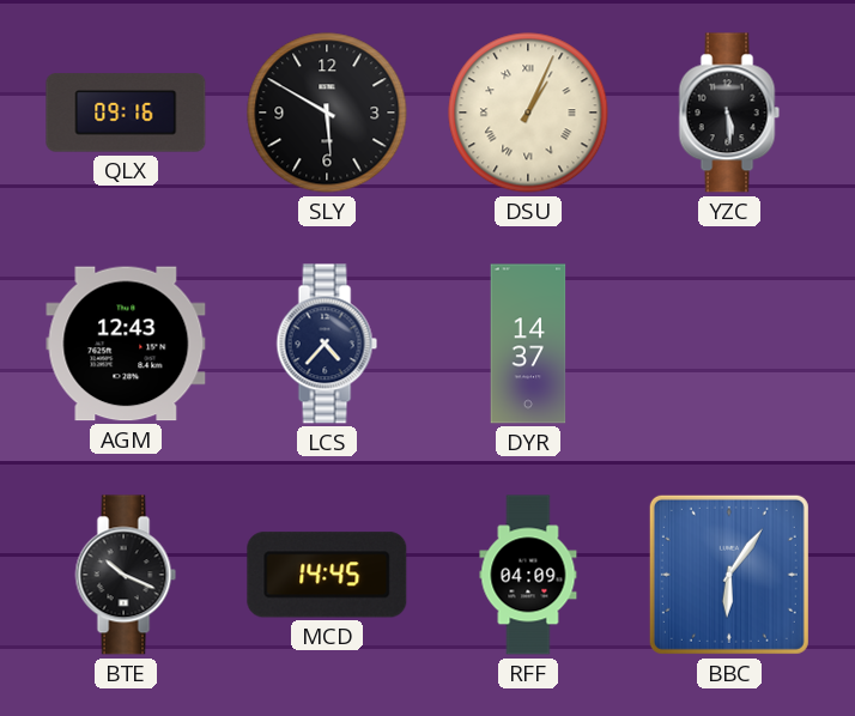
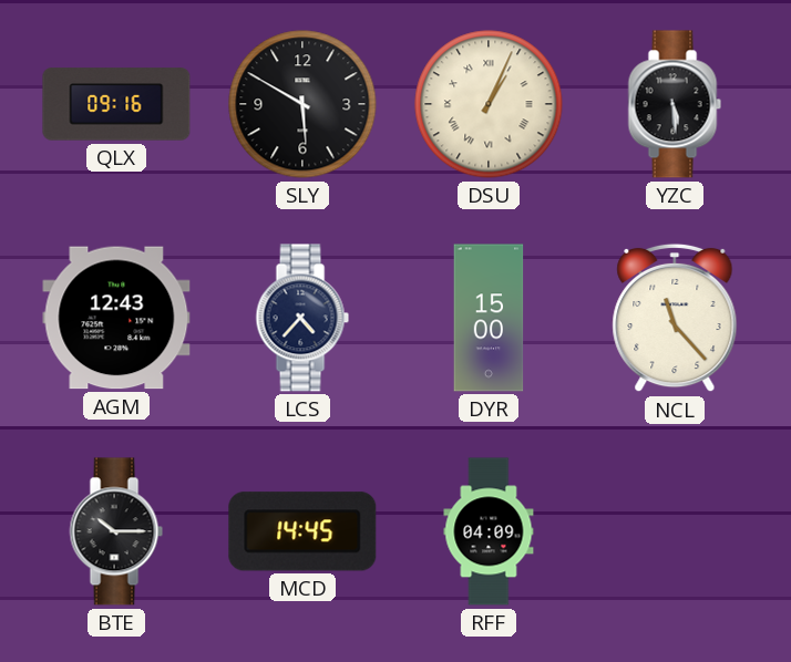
DYR: 14:37 -> 15:00
NCL: none -> 11:23
BTE: 10:19 -> 10:15
BBC: 6:06 -> none
